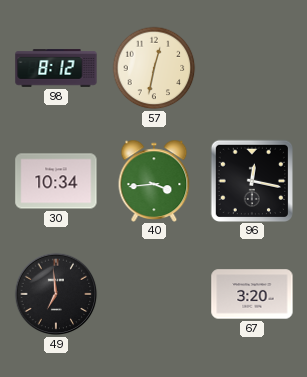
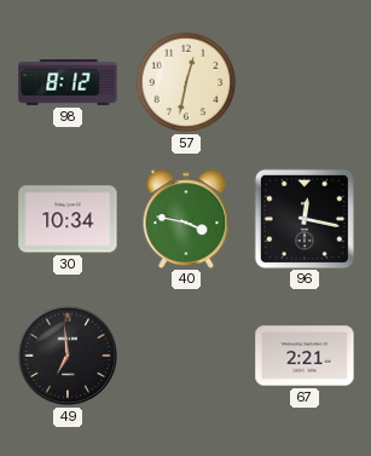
40: 3:44 -> 3:47
67: 3:20 -> 2:21
